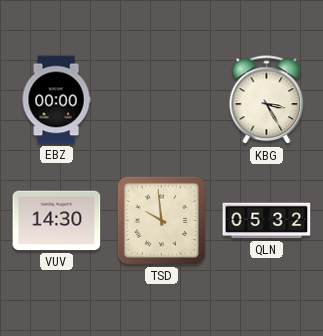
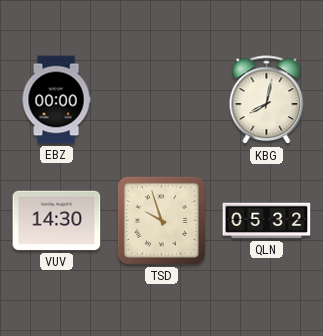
KBG: 3:25 -> 8:02
TSD: 9:59 -> 9:57
